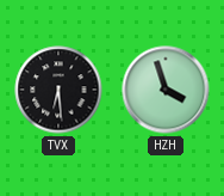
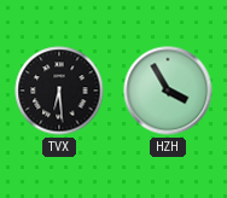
HZH: 3:57 -> 3:55
